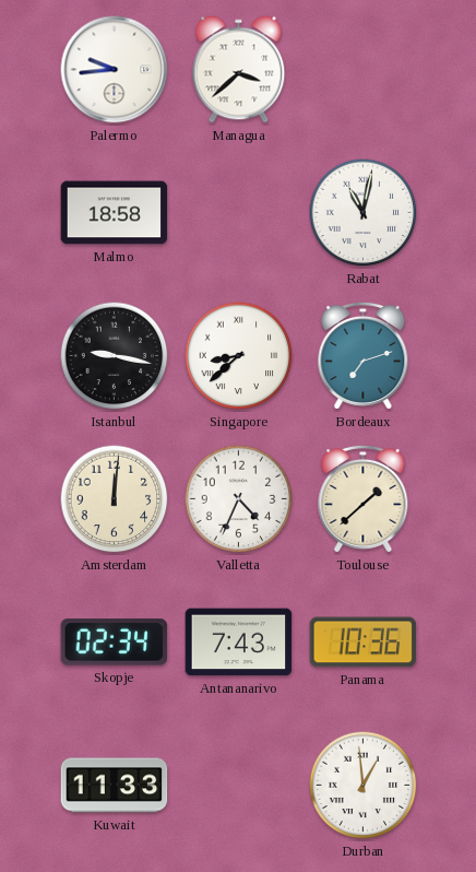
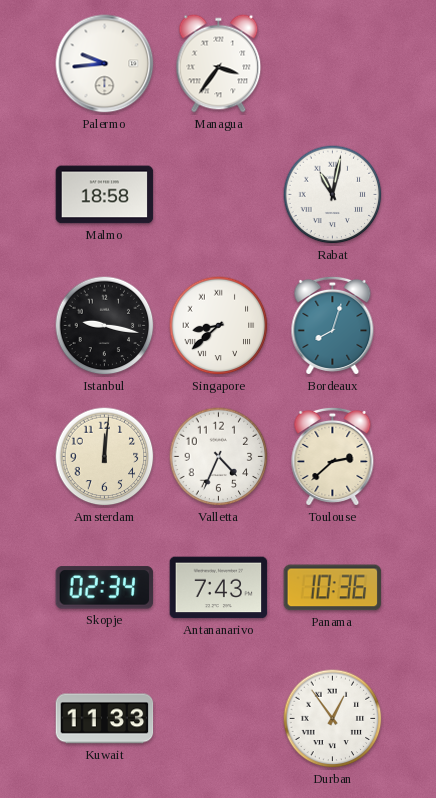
Managua: 3:38 -> 3:36
Bordeaux: 7:12 -> 8:03
Toulouse: 1:38 -> 2:38
Durban: 12:59 -> 12:54
